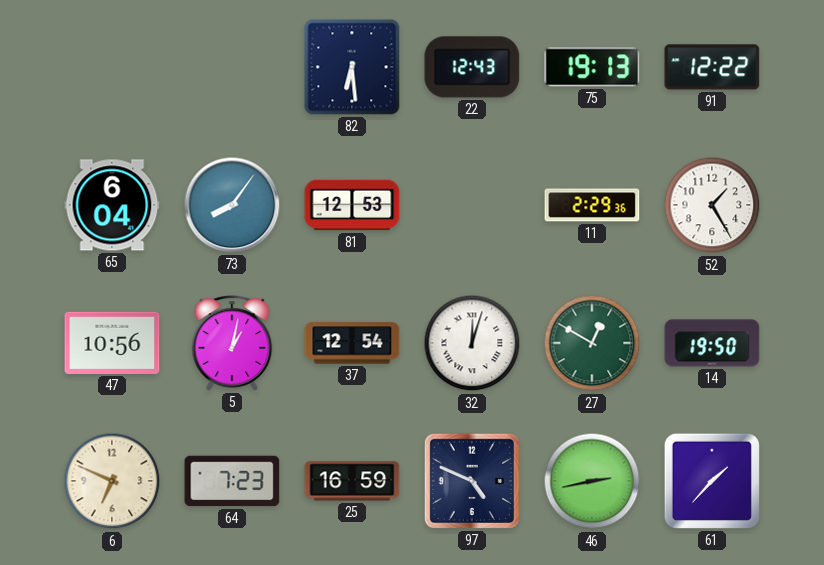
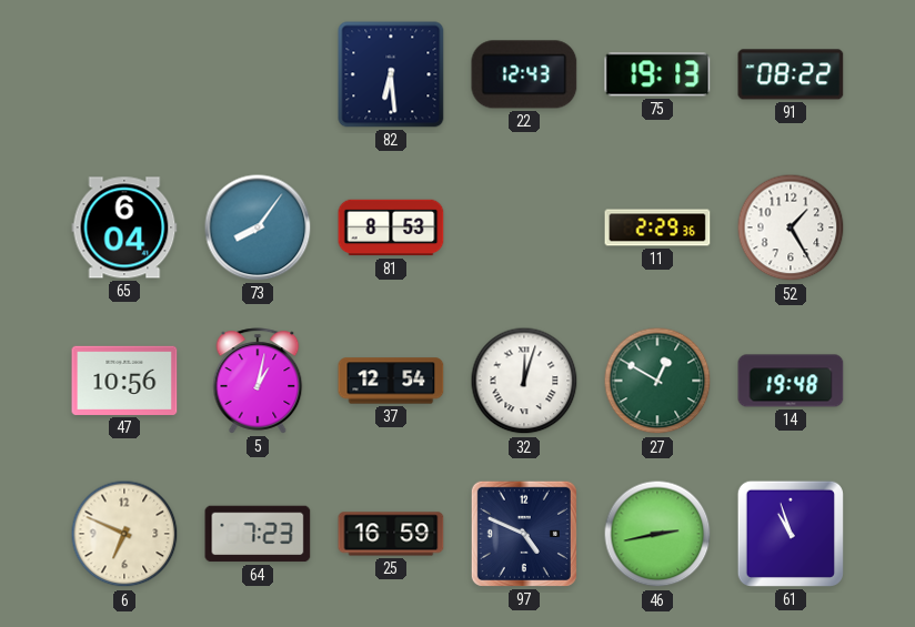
91: 12:22 -> 08:22
81: 12:53 -> 8:53
14: 19:50 -> 19:48
61: 1:37 -> 10:57
